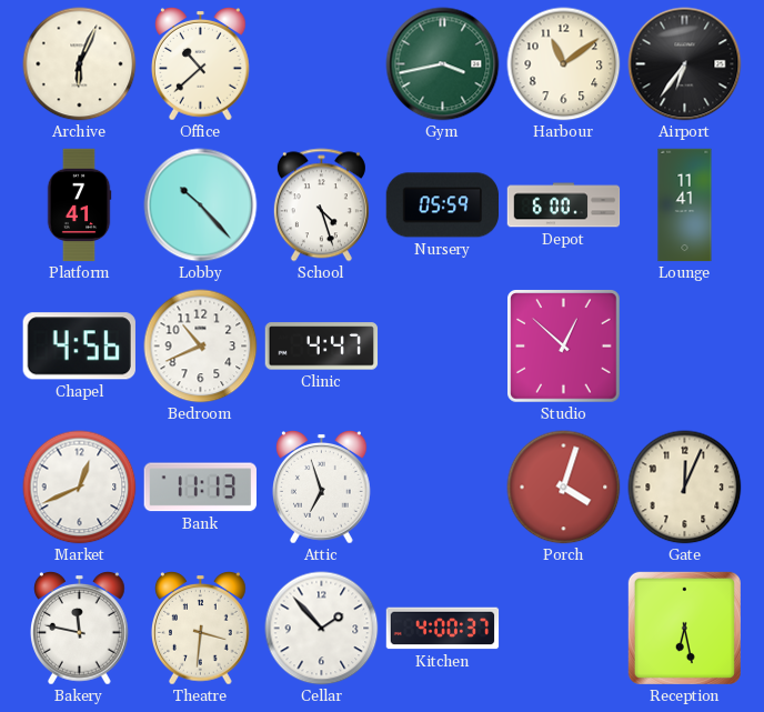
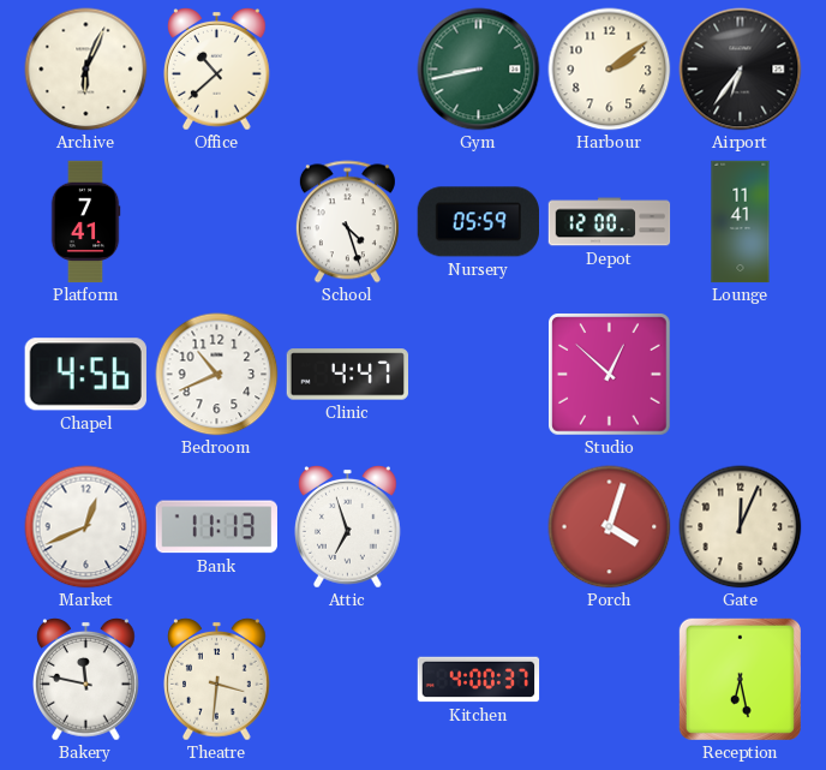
Gym: 3:43 -> 8:43
Harbour: 11:09 -> 2:09
Lobby: 10:23 -> none
Depot: 6:00 -> 12:00
Cellar: 1:53 -> none
